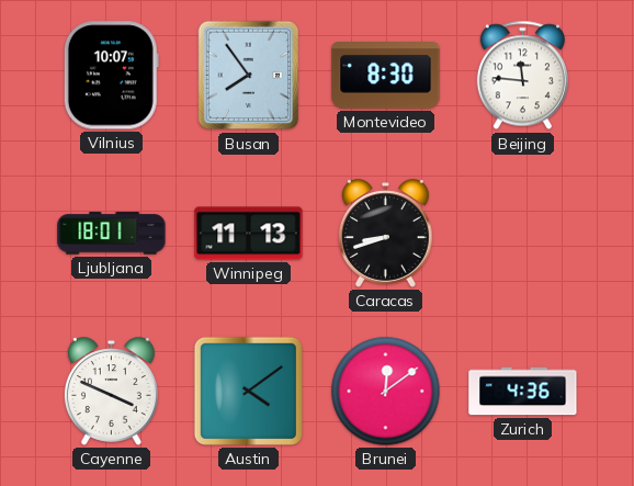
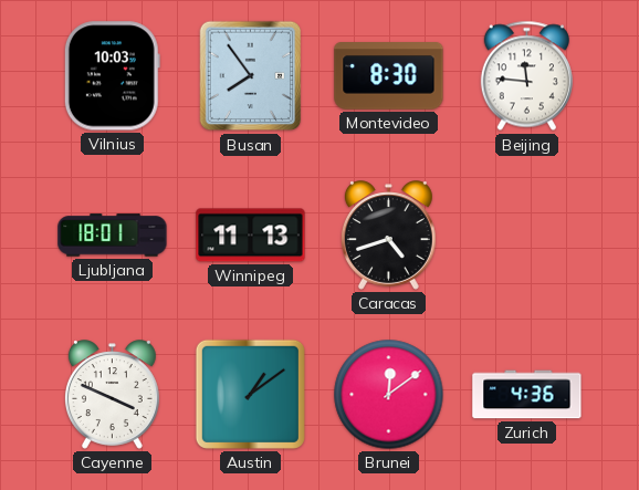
Vilnius: 10:07 -> 10:03
Caracas: 8:42 -> 4:42
Austin: 4:09 -> 1:09
